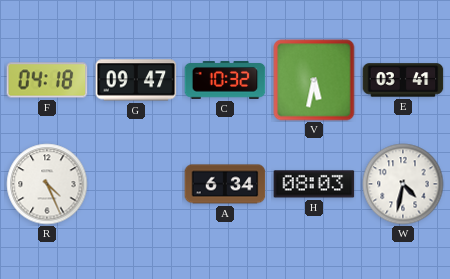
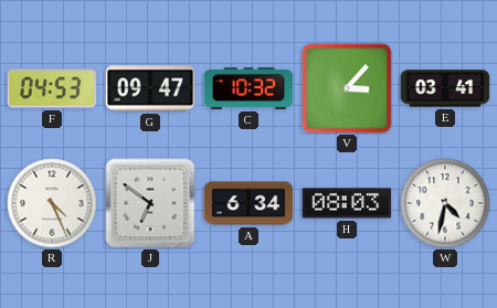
F: 04:18 -> 04:53
V: 5:32 -> 3:07
J: none -> 6:51
